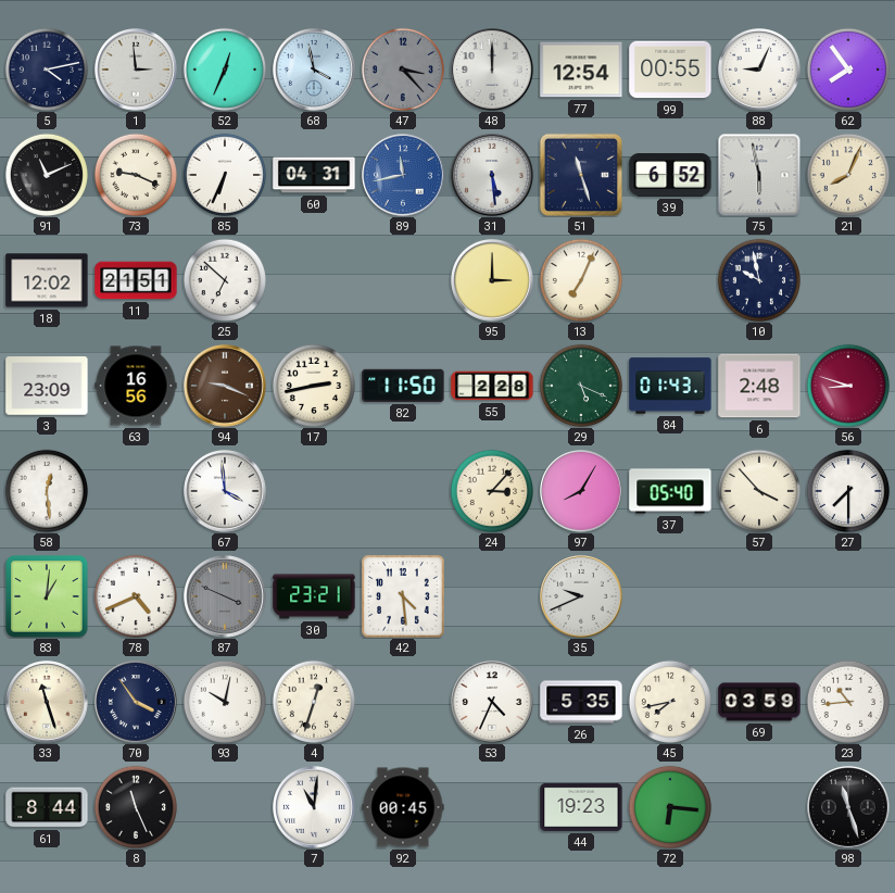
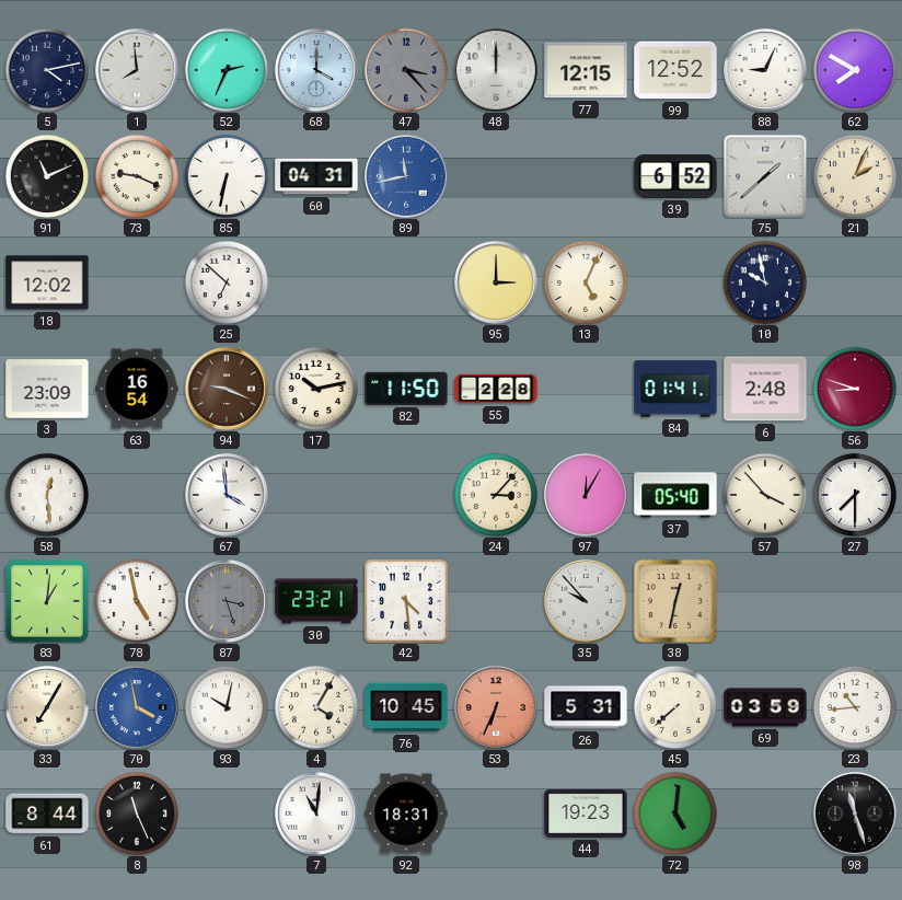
1: 2:59 -> 7:59
52: 12:34 -> 2:34
68: 3:58 -> 4:00
77: 12:54 -> 12:15
99: 00:55 -> 12:52
62: 7:54 -> 7:50
85: 6:34 -> 6:32
31: 5:29 -> none
51: 11:27 -> none
75: 5:58 -> 1:38
21: 8:04 -> 2:04
11: 21:51 -> none
13: 7:04 -> 5:04
63: 16:56 -> 16:54
17: 2:43 -> 10:13
29: 5:19 -> none
84: 01:43 -> 01:41
97: 8:05 -> 12:05
78: 4:41 -> 4:58
87: 3:49 -> 3:27
35: 9:41 -> 9:53
38: none -> 12:32
33: 11:27 -> 7:05
70: 3:54 -> 3:58
70 dial: navy -> blue
4: 12:33 -> 4:05
76: none -> 10:45
53: 4:34 -> 6:34
53 dial: white -> salmon
26: 5:35 -> 5:31
45: 7:43 -> 7:38
92: 00:45 -> 18:31
72: 6:16 -> 5:01
